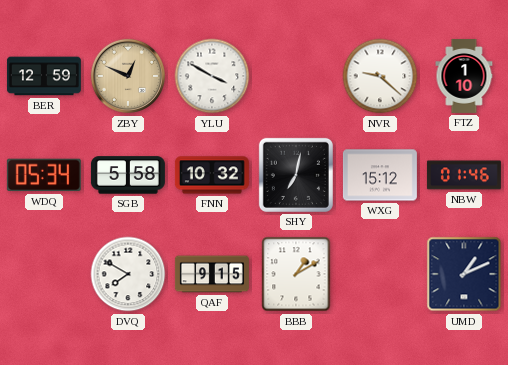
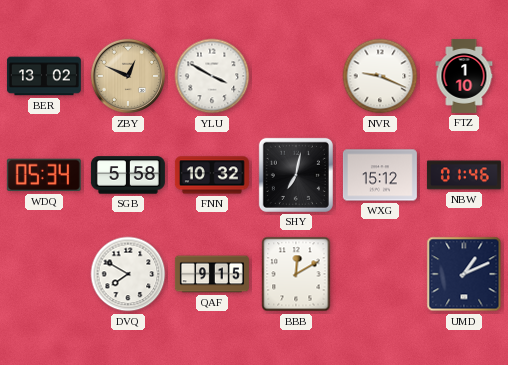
BER: 12:59 -> 13:02
NVR: 9:22 -> 9:19
BBB: 1:10 -> 12:10
